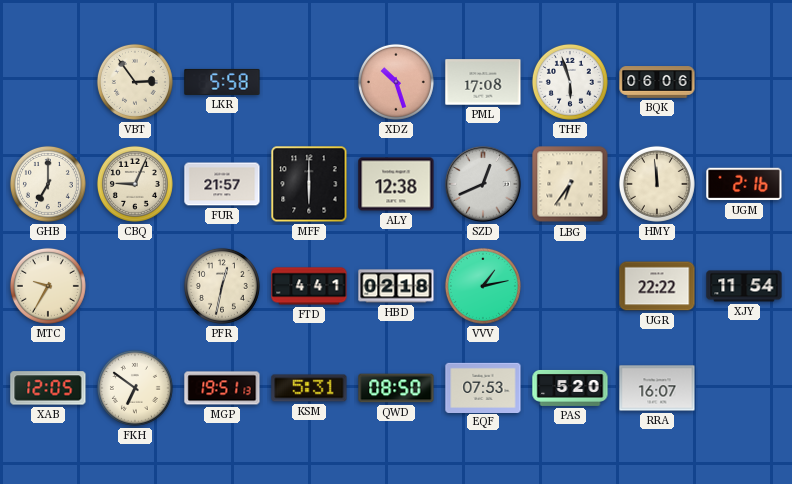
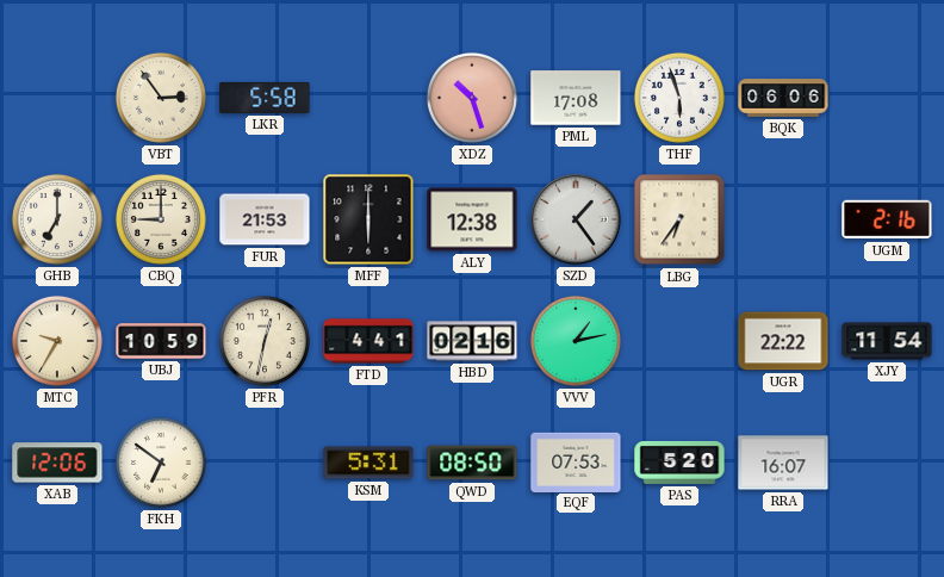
CBQ: 9:04 -> 9:00
FUR: 21:57 -> 21:53
SZD: 12:41 -> 1:24
HMY: 11:59 -> none
UBJ: none -> 10:59
HBD: 02:18 -> 02:16
XAB: 12:05 -> 12:06
MGP: 19:51 -> none
